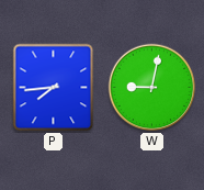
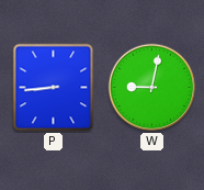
P: 7:44 -> 8:44
